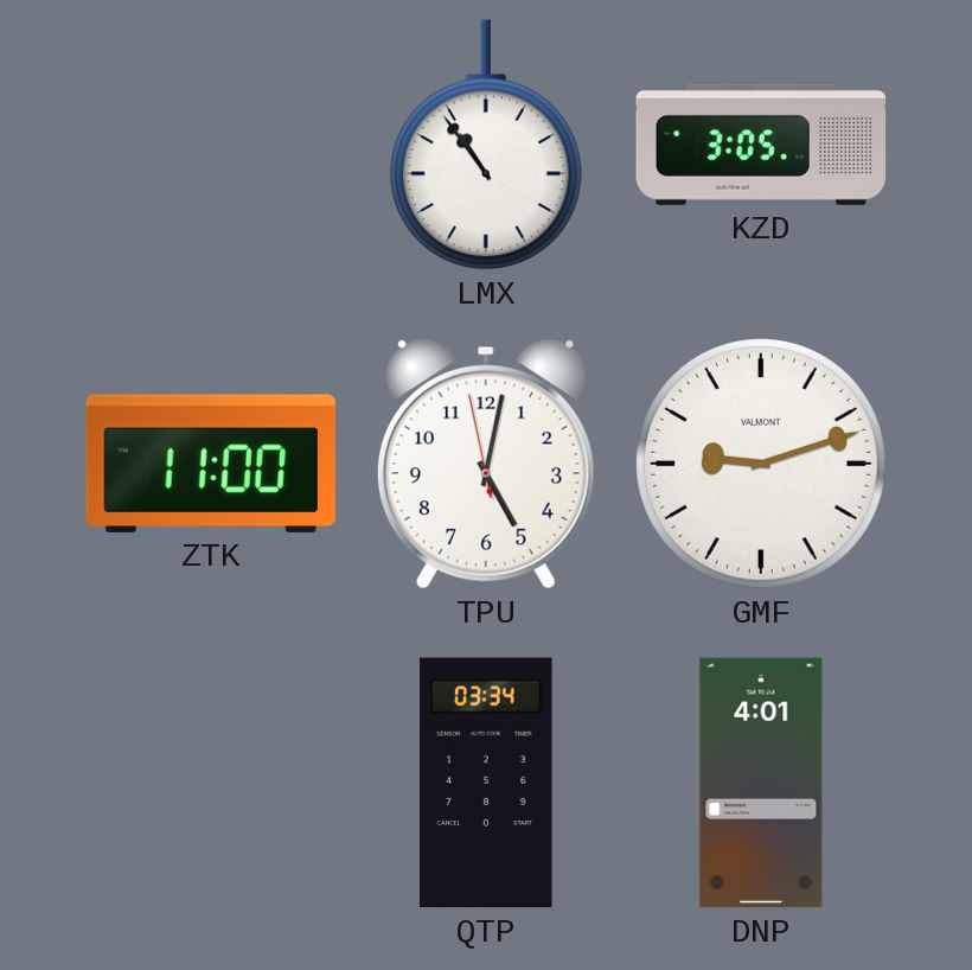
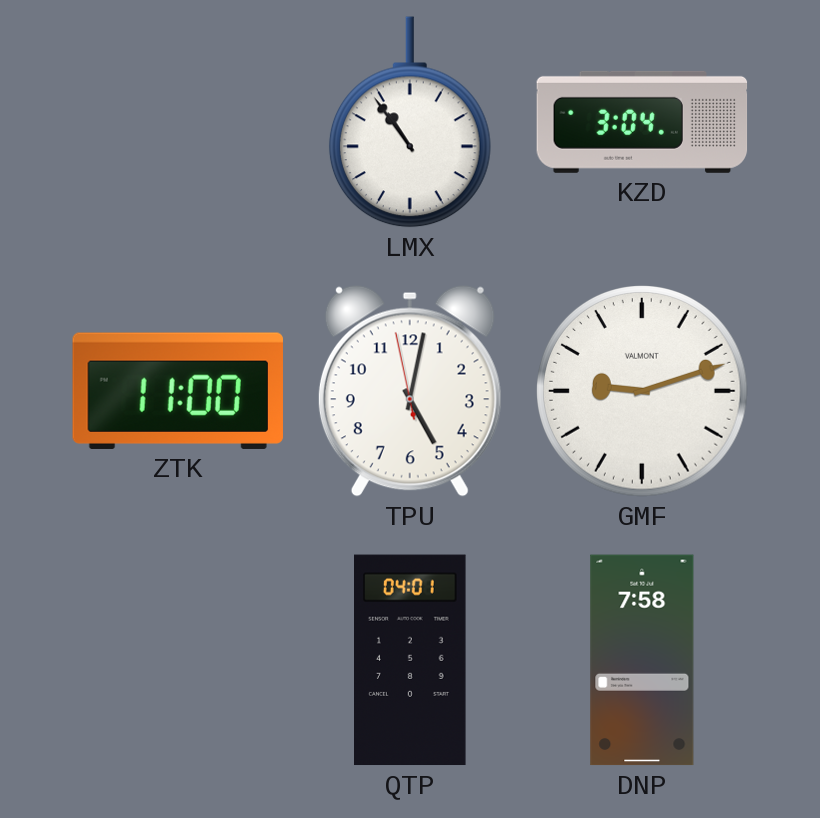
KZD: 3:05 -> 3:04
QTP: 03:34 -> 04:01
DNP: 4:01 -> 7:58
